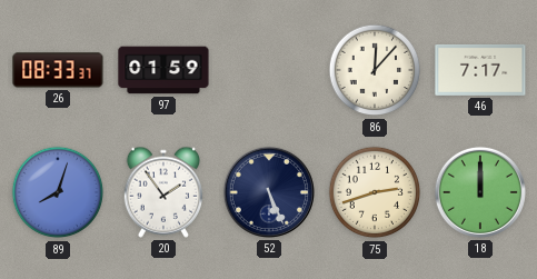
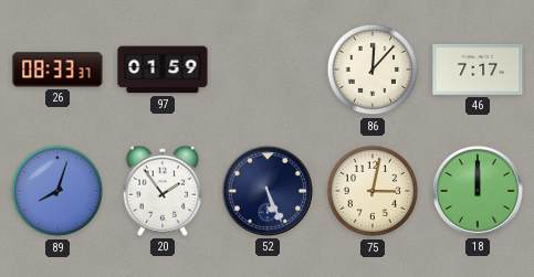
75: 2:42 -> 3:02
